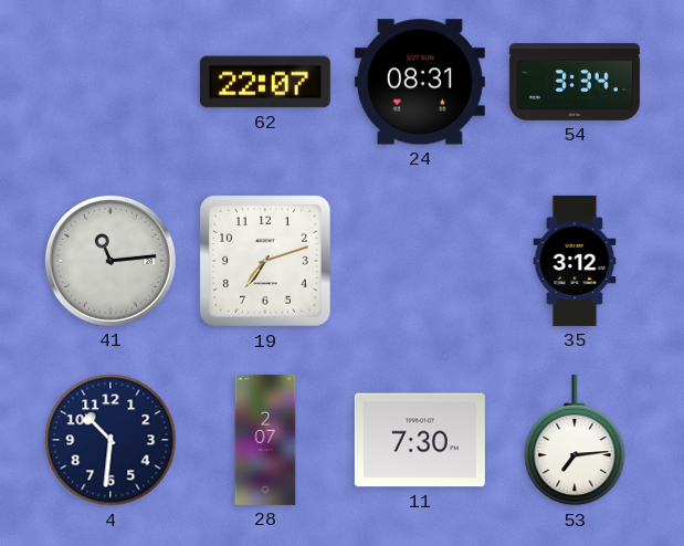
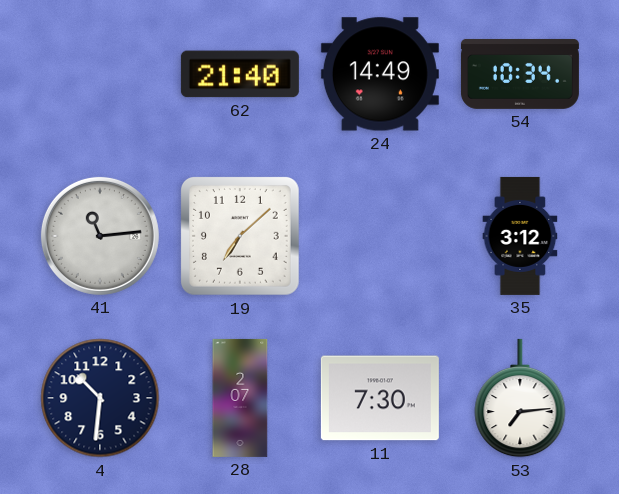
62: 22:07 -> 21:40
24: 08:31 -> 14:49
54: 3:34 -> 10:34
19: 7:12 -> 7:08
